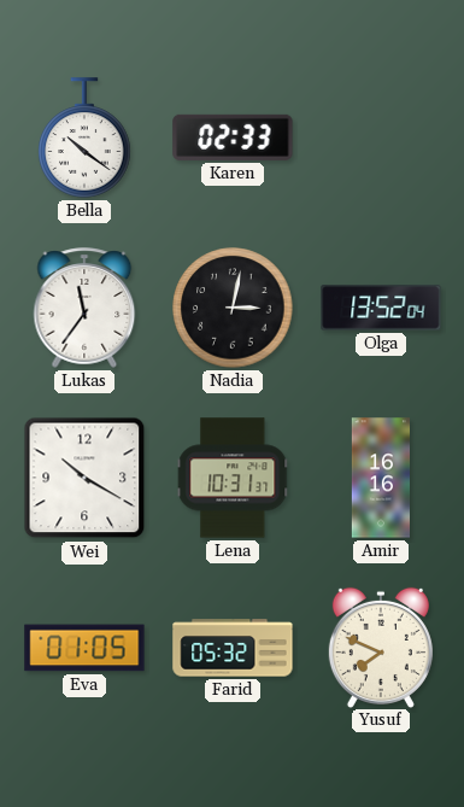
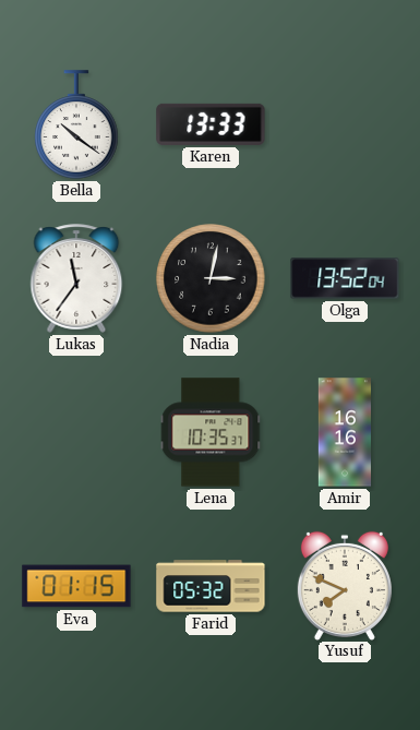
Karen: 02:33 -> 13:33
Wei: 10:20 -> none
Lena: 10:31 -> 10:35
Eva: 01:05 -> 01:15
